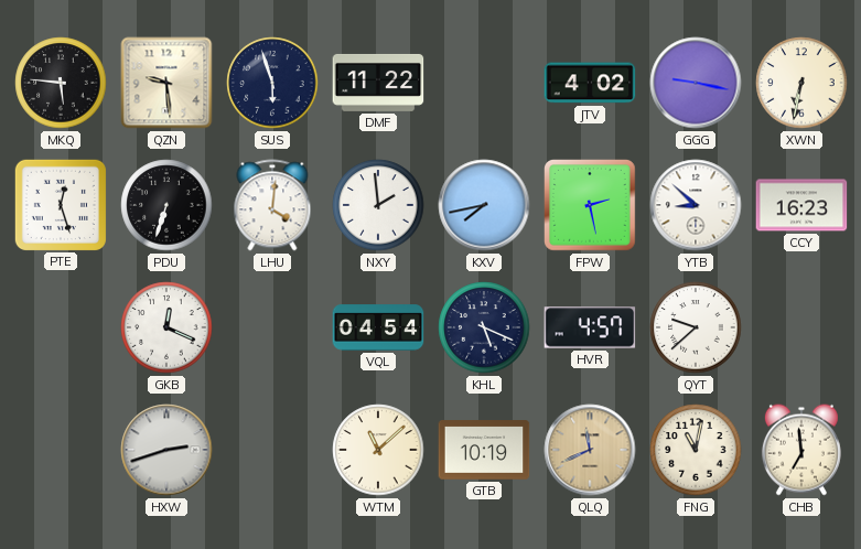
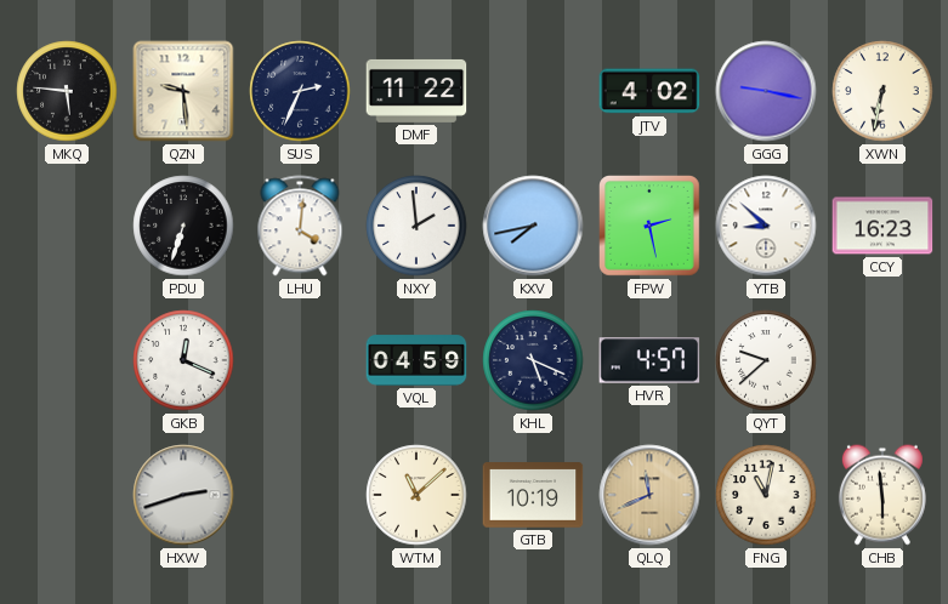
SUS: 5:57 -> 2:34
PTE: 12:27 -> none
VQL: 04:54 -> 04:59
CHB: 6:59 -> 5:59
